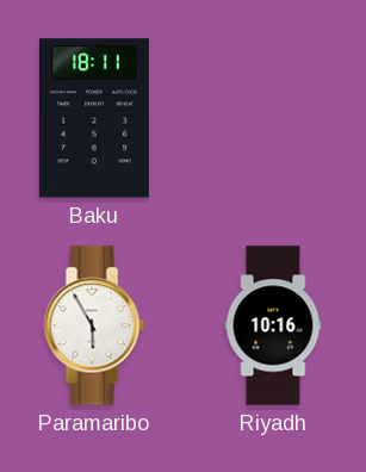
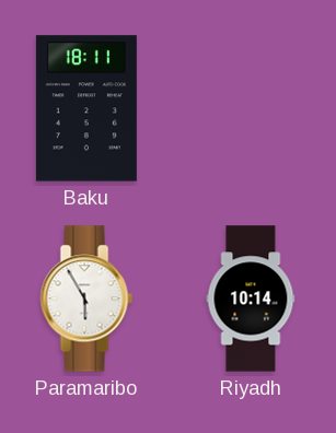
Riyadh: 10:16 -> 10:14
